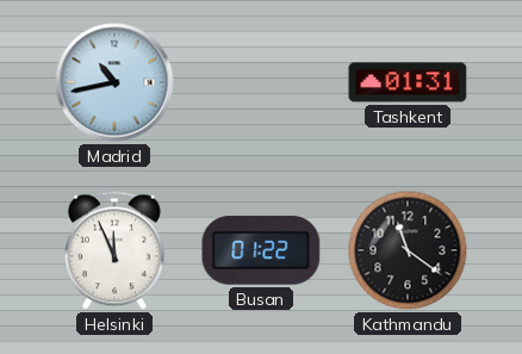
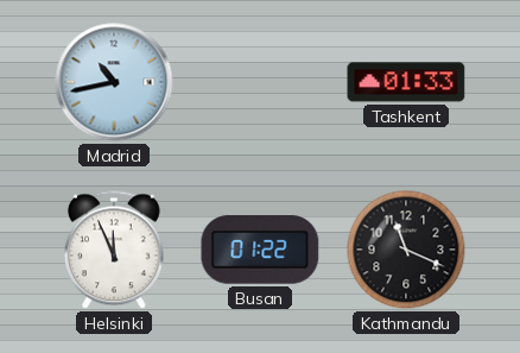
Tashkent: 01:31 -> 01:33
Kathmandu: 11:21 -> 11:19
